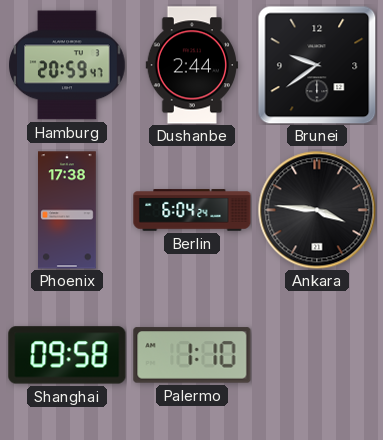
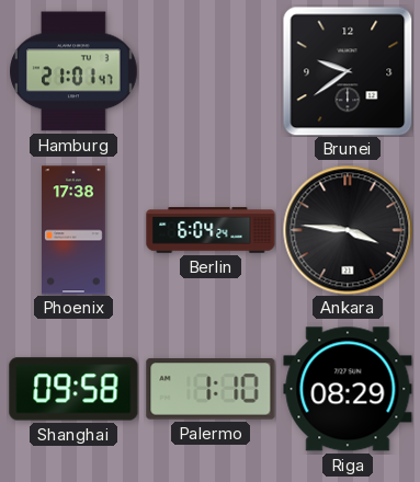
Hamburg: 20:59 -> 21:01
Dushanbe: 2:44 -> none
Riga: none -> 08:29
